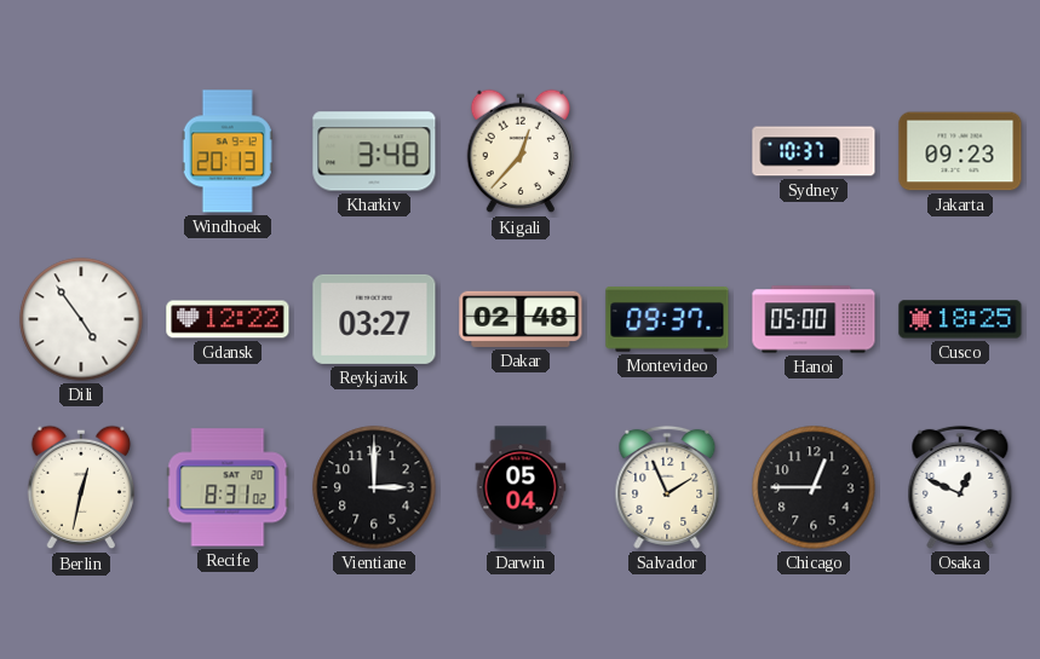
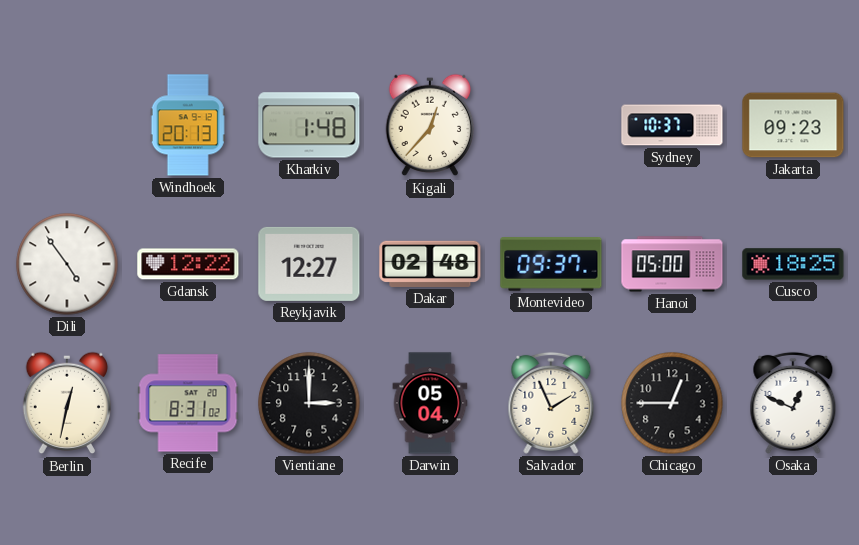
Kharkiv: 3:48 -> 1:48
Reykjavik: 03:27 -> 12:27
